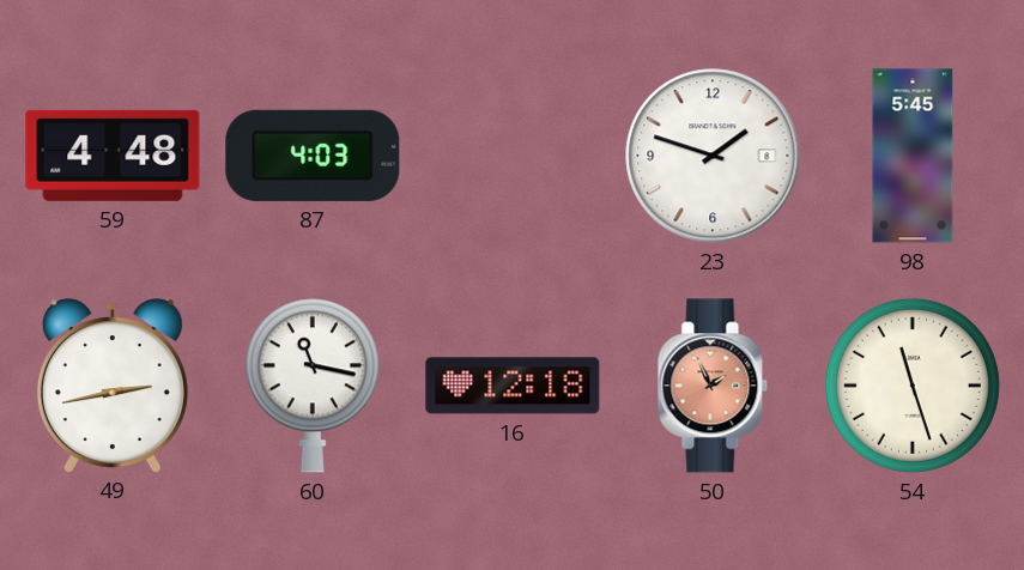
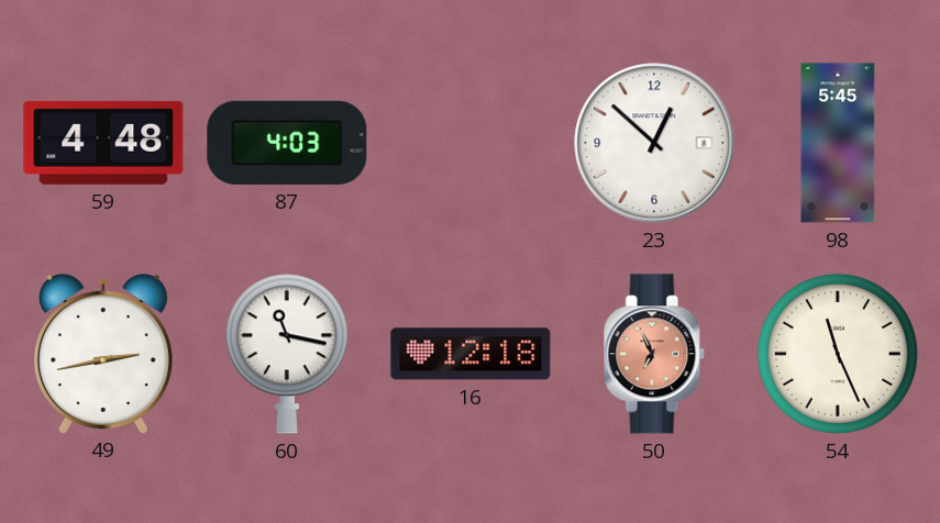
23: 1:48 -> 12:52
50: 1:56 -> 6:56
54: 11:27 -> 11:26
